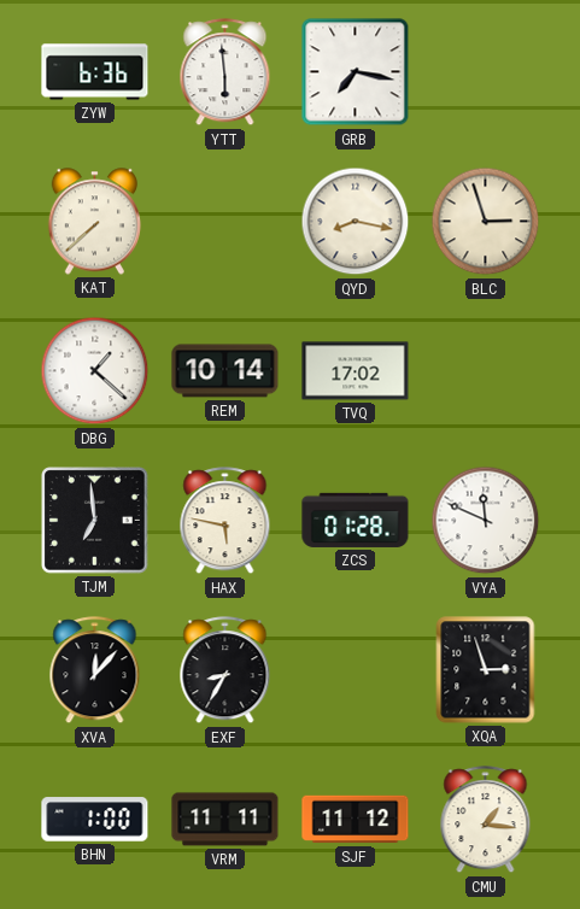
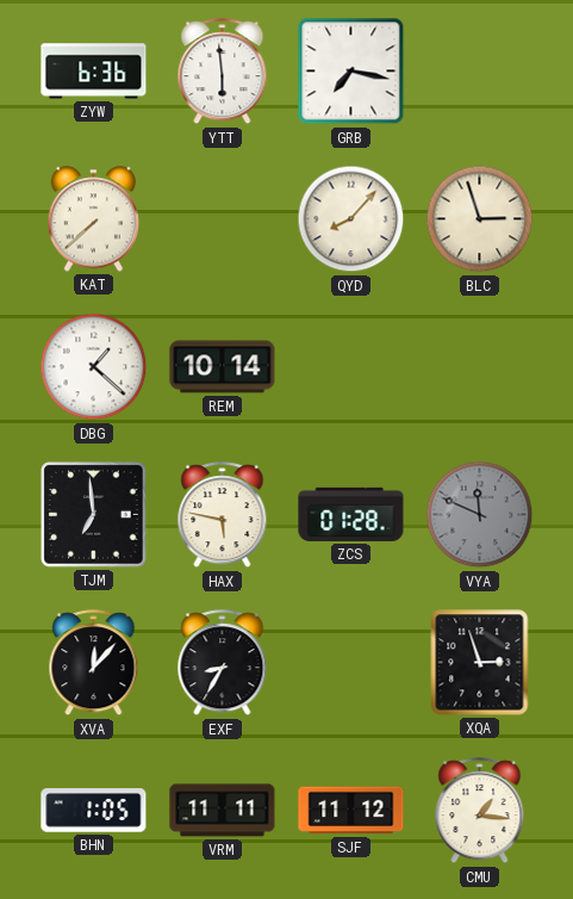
QYD: 8:17 -> 8:07
TVQ: 17:02 -> none
VYA dial: white -> grey
BHN: 1:00 -> 1:05
